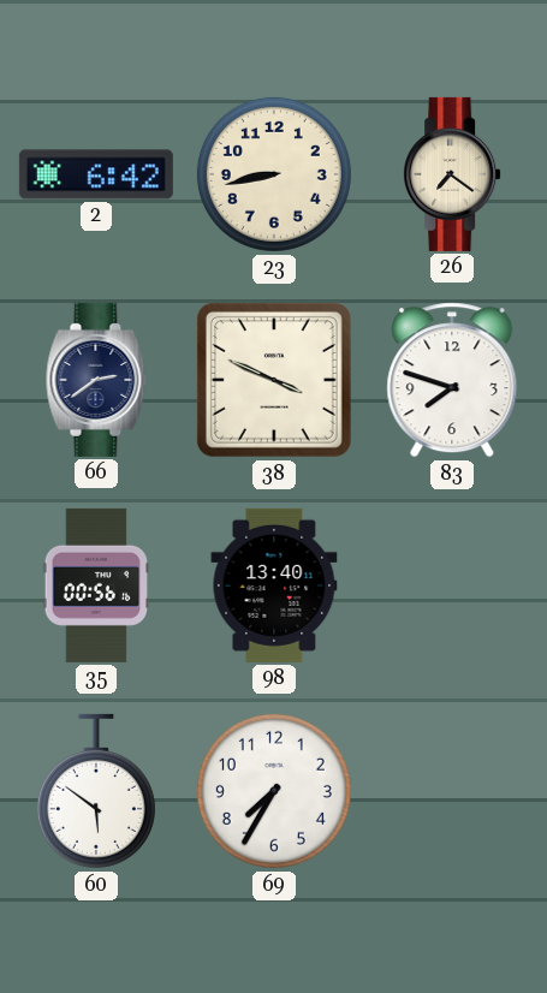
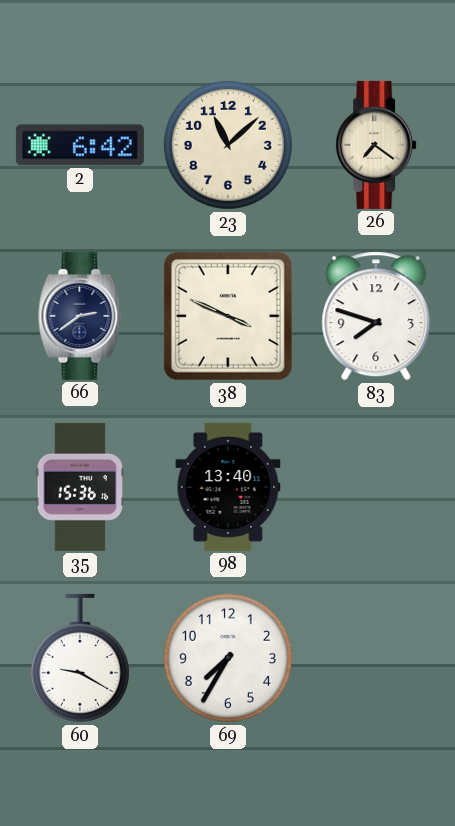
23: 8:43 -> 11:08
35: 00:56 -> 15:36
60: 5:51 -> 9:20
